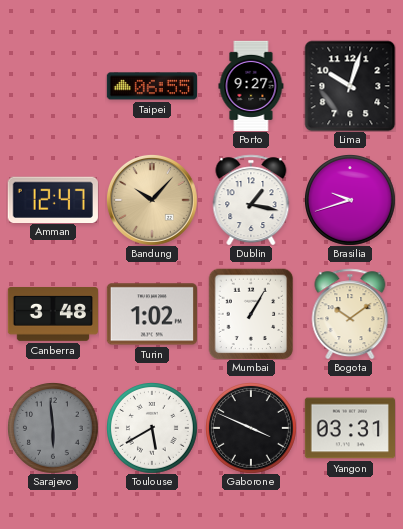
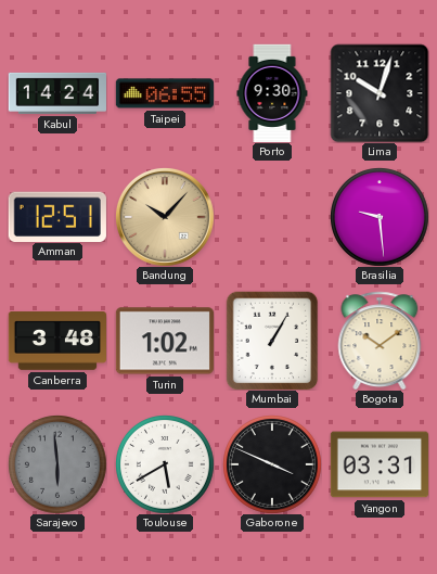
Kabul: none -> 14:24
Porto: 9:27 -> 9:30
Amman: 12:47 -> 12:51
Dublin: 1:17 -> none
Brasilia: 9:42 -> 9:29
